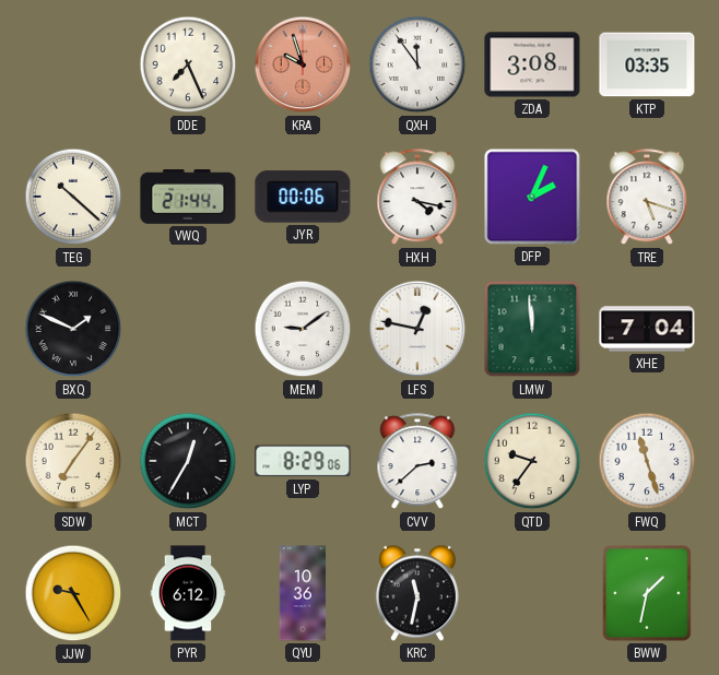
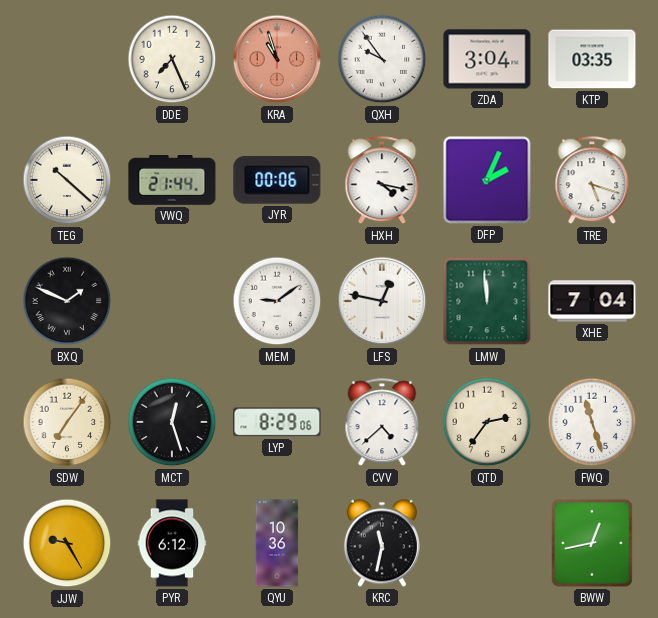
KRA: 9:57 -> 10:57
QXH: 11:54 -> 9:54
ZDA: 3:08 -> 3:04
MCT: 12:35 -> 12:27
CVV: 2:38 -> 4:38
QTD: 9:36 -> 2:36
BWW: 1:32 -> 12:43
